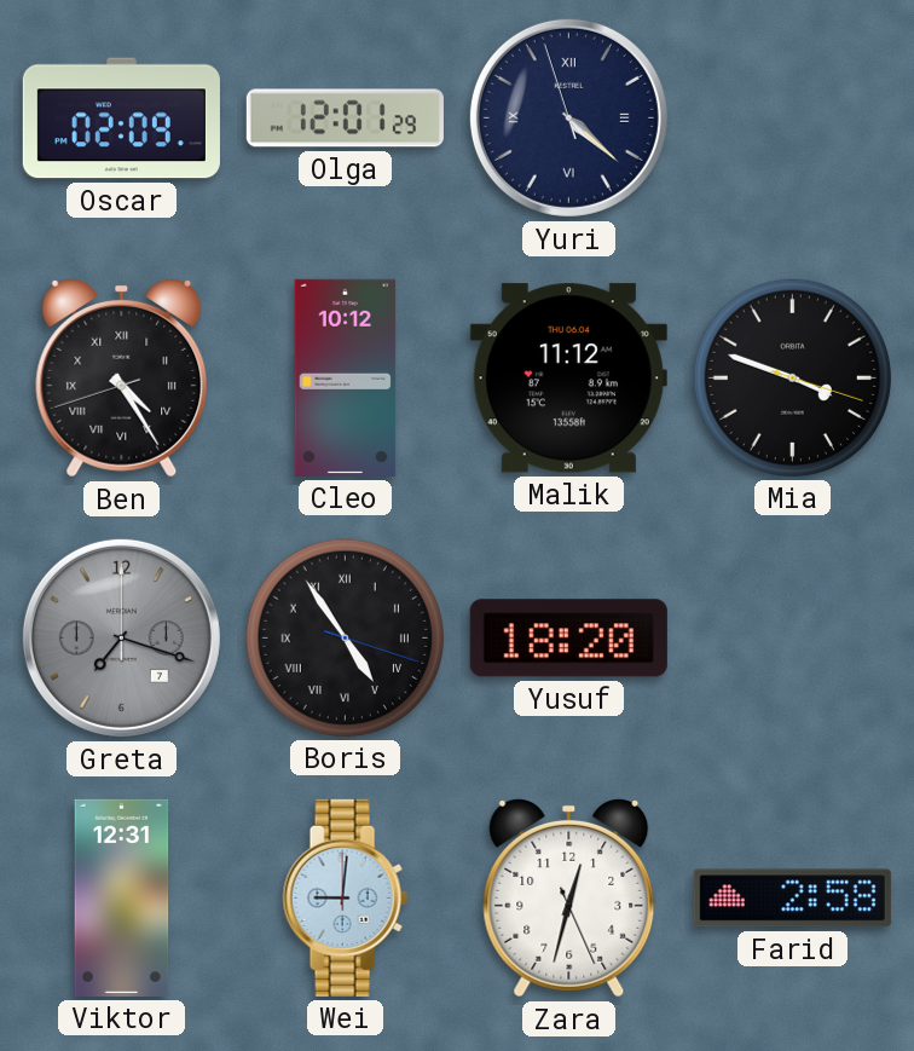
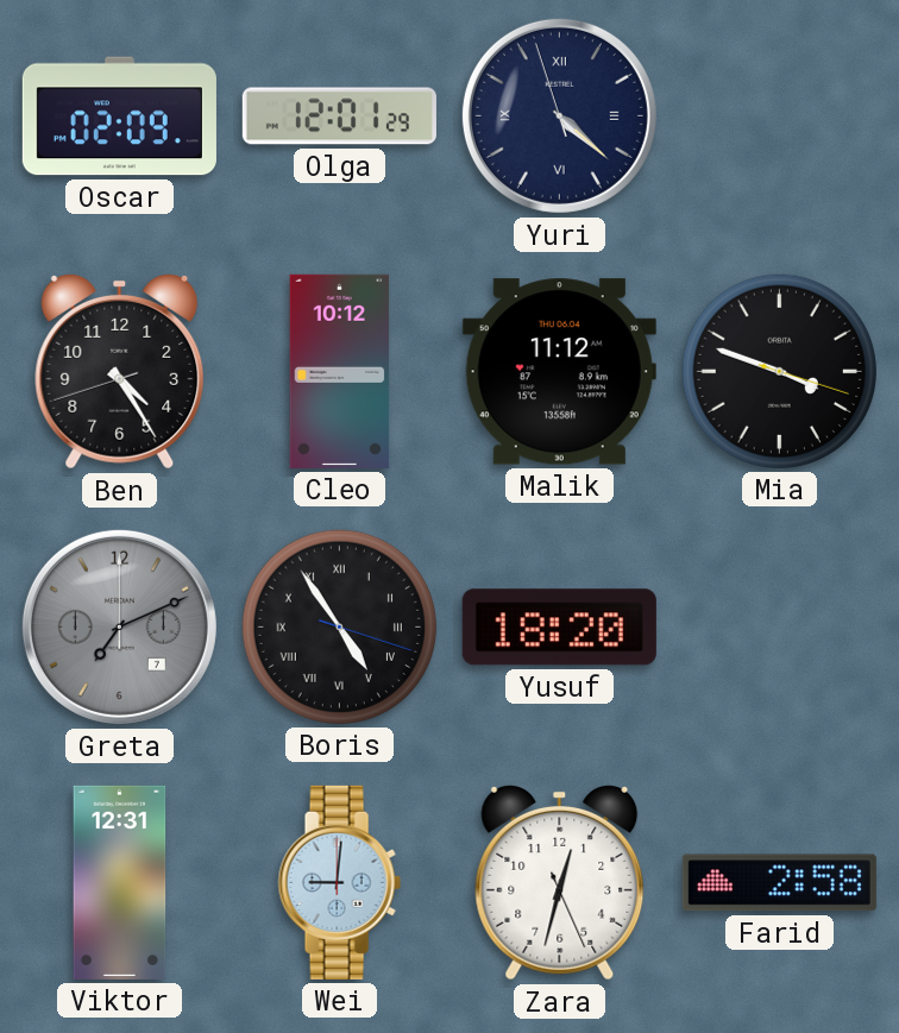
Ben numerals: Roman -> Arabic
Greta: 7:18 -> 7:11
